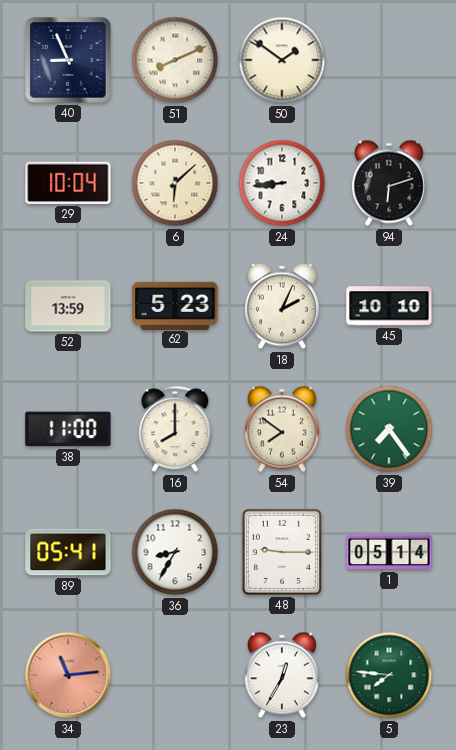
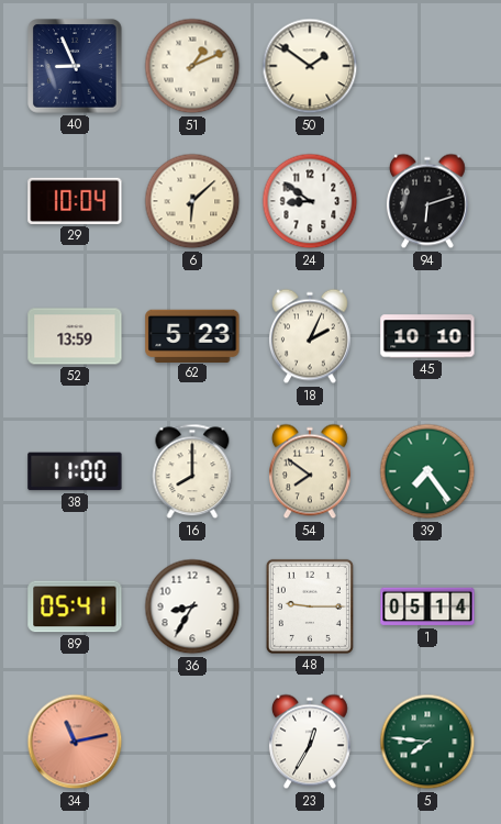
51: 8:11 -> 1:11
24: 8:44 -> 8:51
34: 11:14 -> 11:13
